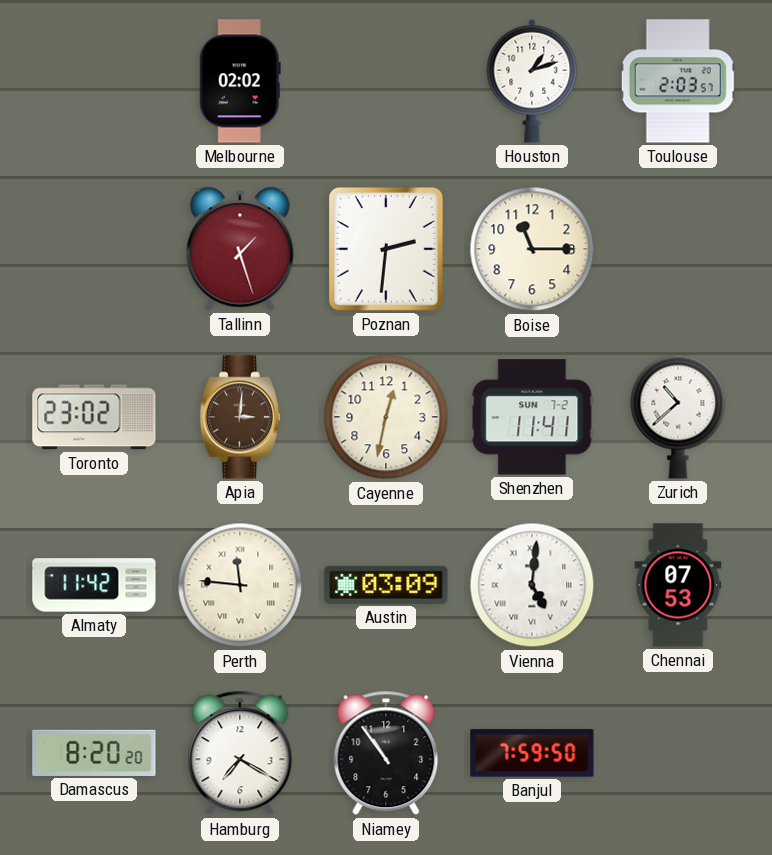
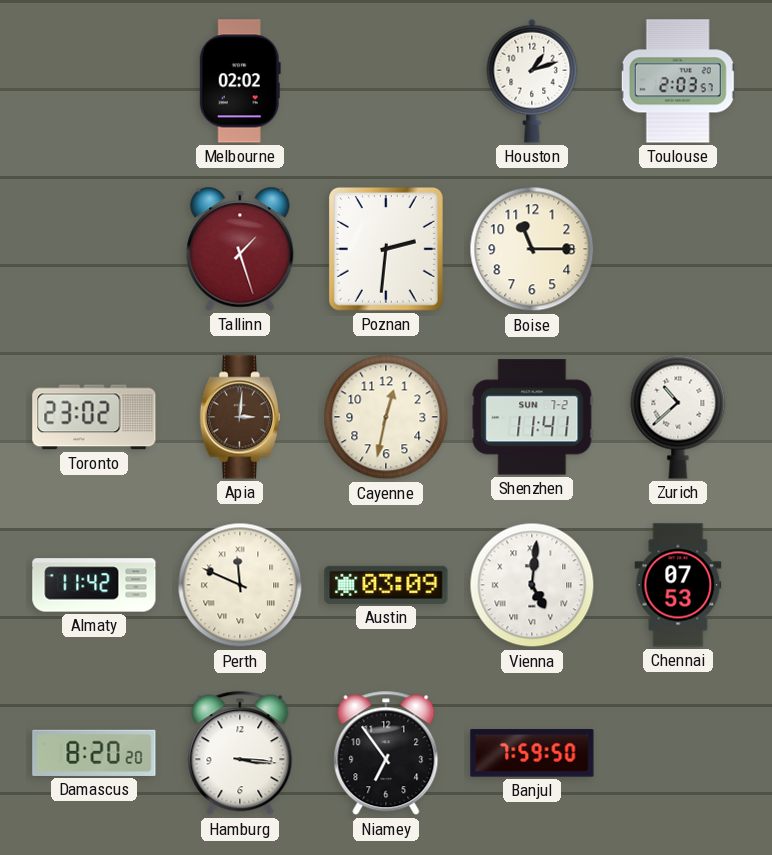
Perth: 11:46 -> 11:49
Hamburg: 7:20 -> 3:16
Niamey: 10:54 -> 6:54
